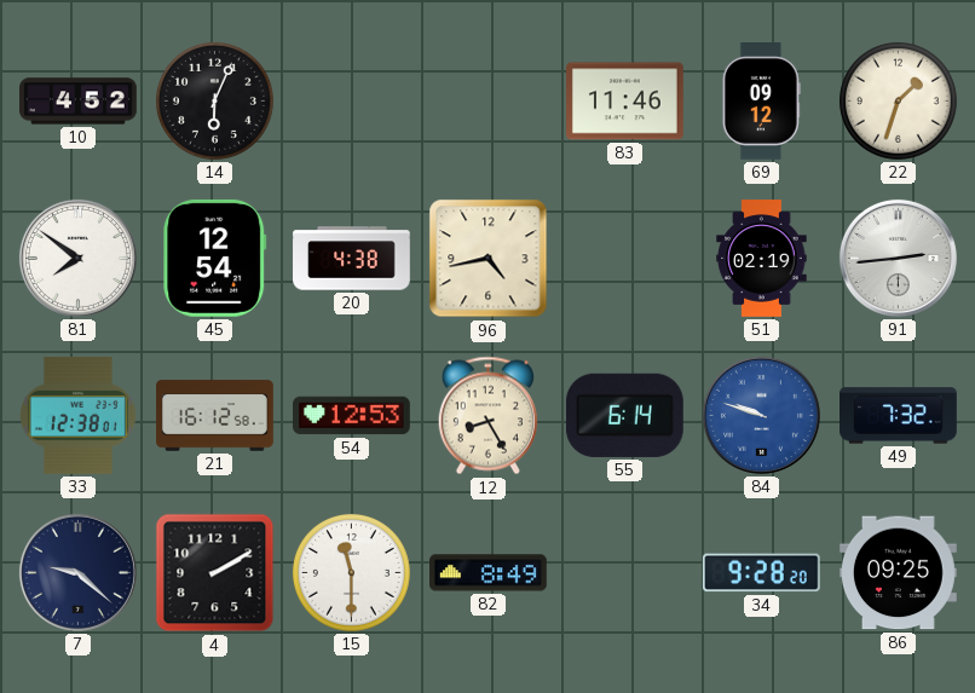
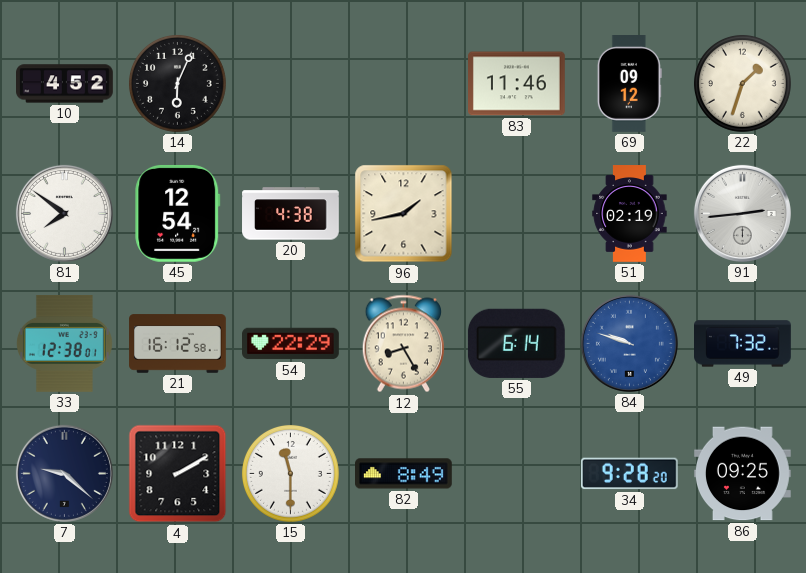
96: 4:43 -> 1:43
54: 12:53 -> 22:29
